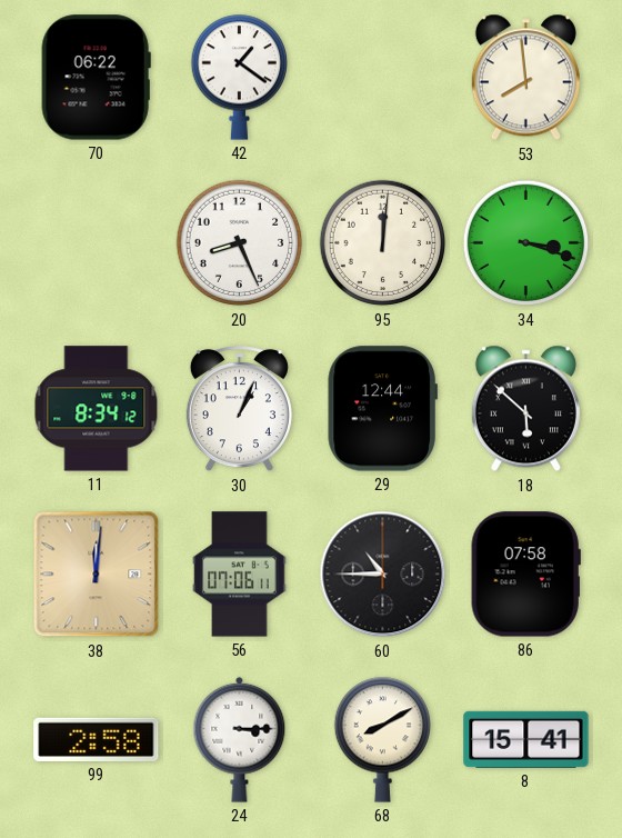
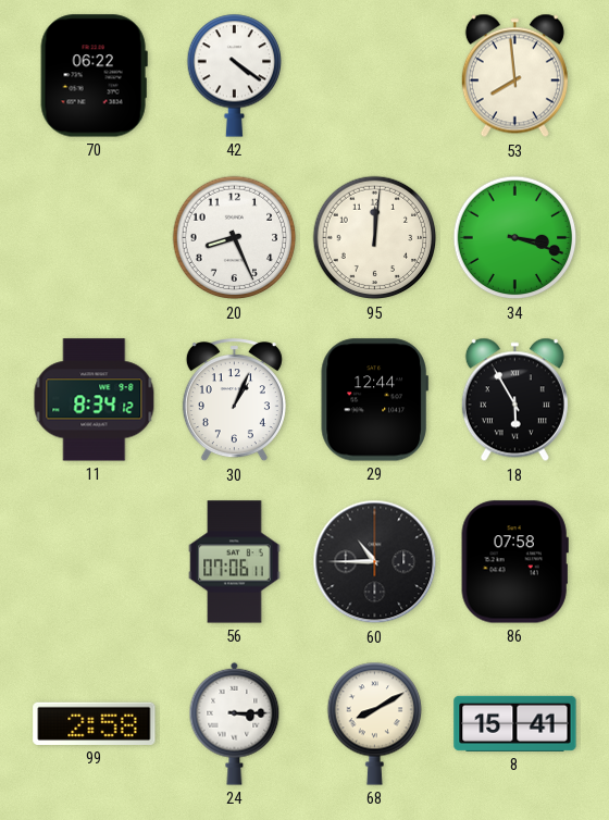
42: 1:21 -> 4:21
18: 5:52 -> 5:55
38: 12:01 -> none
